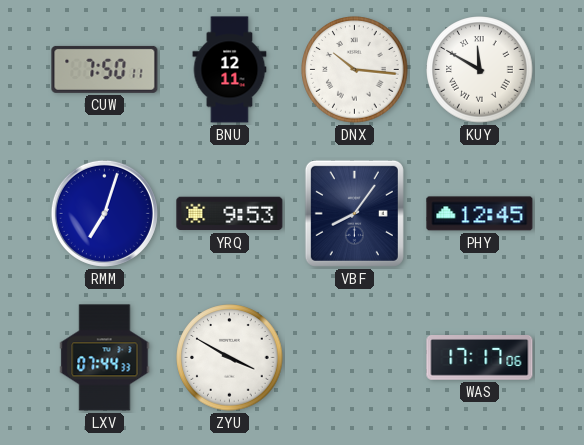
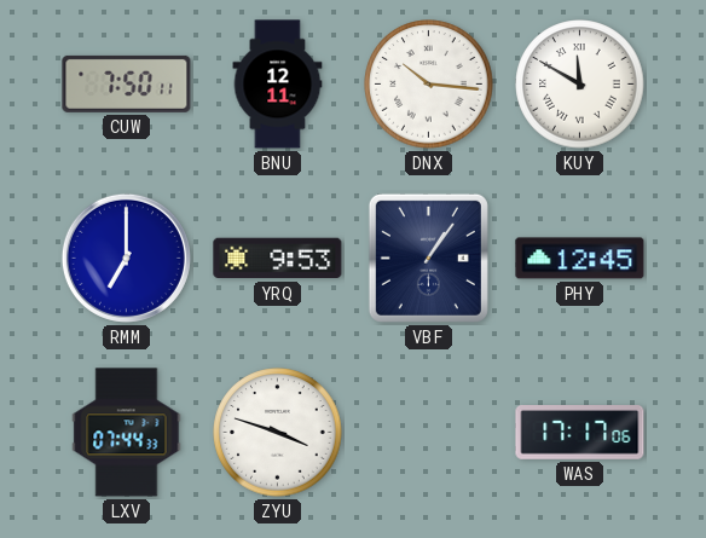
RMM: 7:03 -> 7:00
VBF: 8:06 -> 1:06
ZYU: 3:50 -> 3:48
